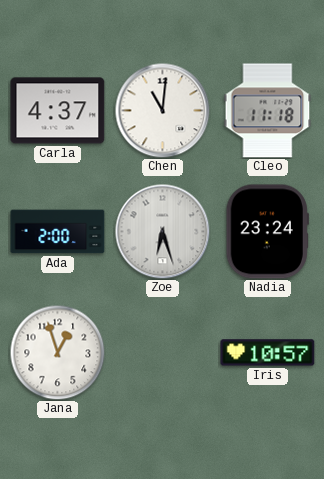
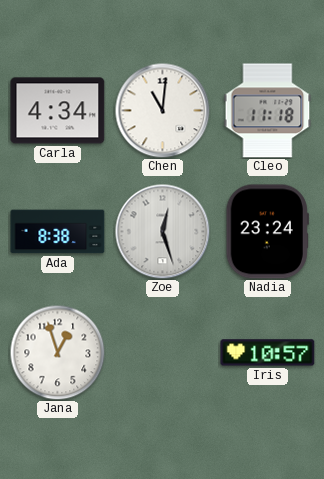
Carla: 4:37 -> 4:34
Ada: 2:00 -> 8:38
Zoe: 6:27 -> 12:27
